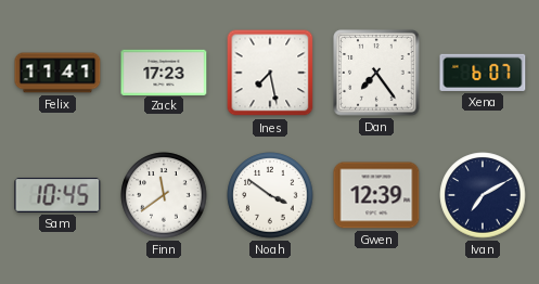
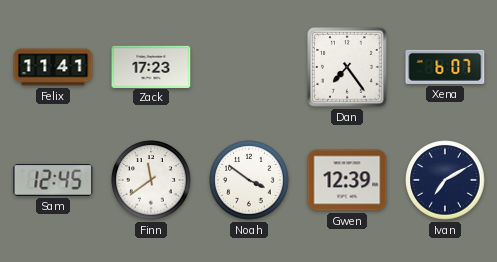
Ines: 7:28 -> none
Sam: 10:45 -> 12:45
